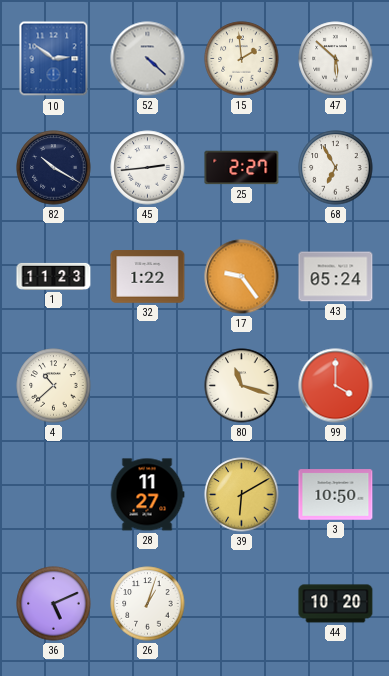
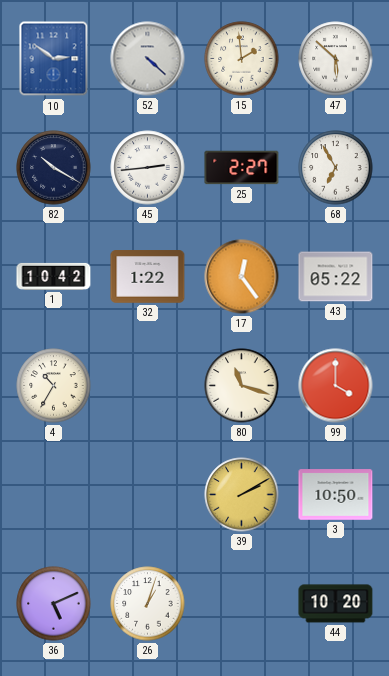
1: 11:23 -> 10:42
17: 9:24 -> 12:24
43: 05:24 -> 05:22
4: 10:38 -> 10:35
28: 11:27 -> none
39: 6:10 -> 2:10
